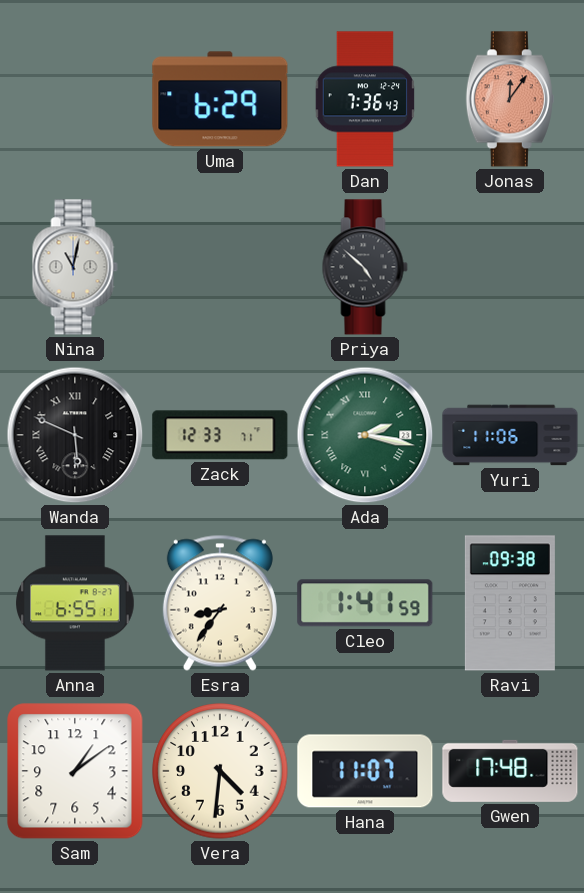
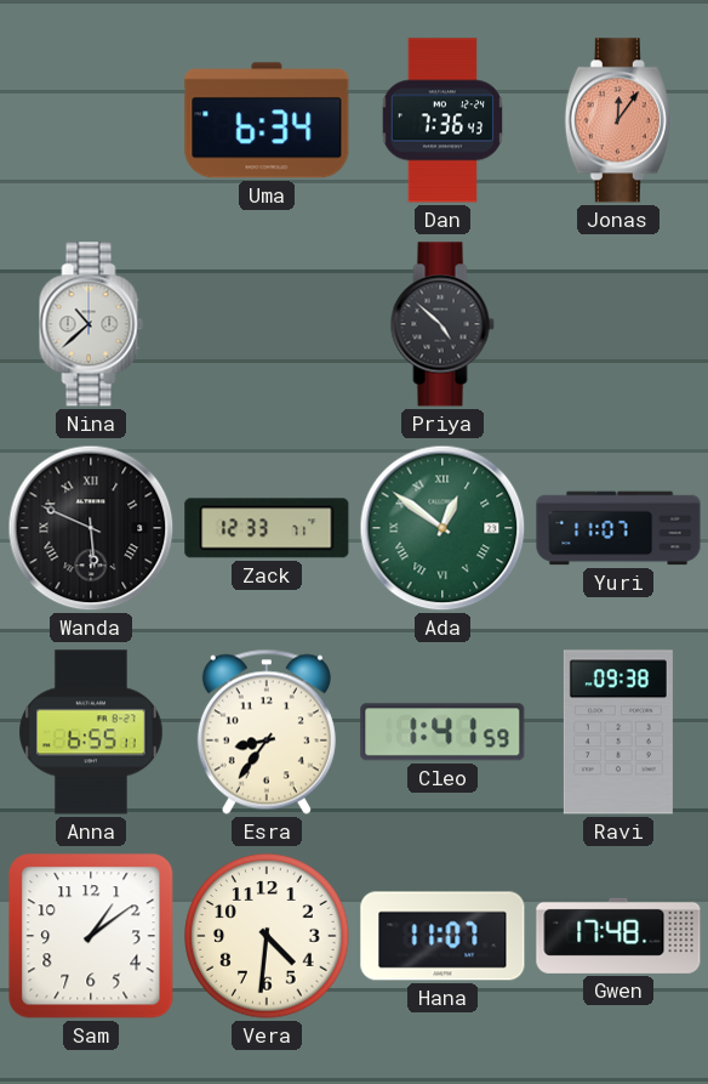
Uma: 6:29 -> 6:34
Nina: 11:02 -> 10:38
Ada: 2:17 -> 12:51
Yuri: 11:06 -> 11:07
